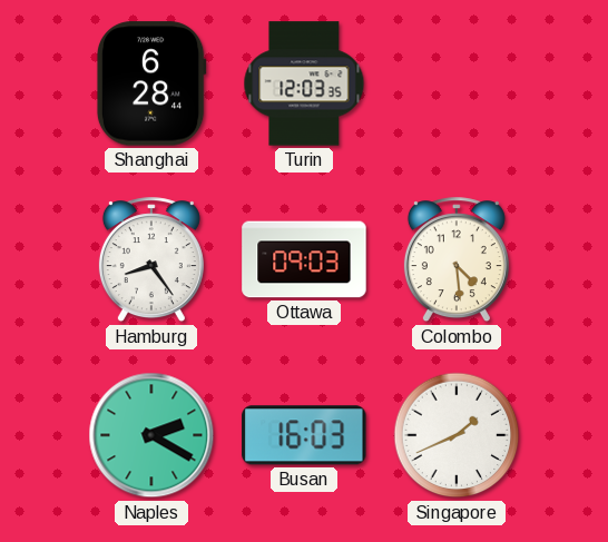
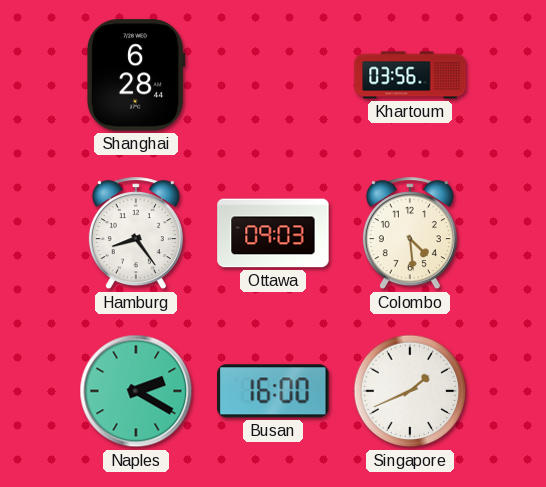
Turin: 12:03 -> none
Khartoum: none -> 03:56
Busan: 16:03 -> 16:00
